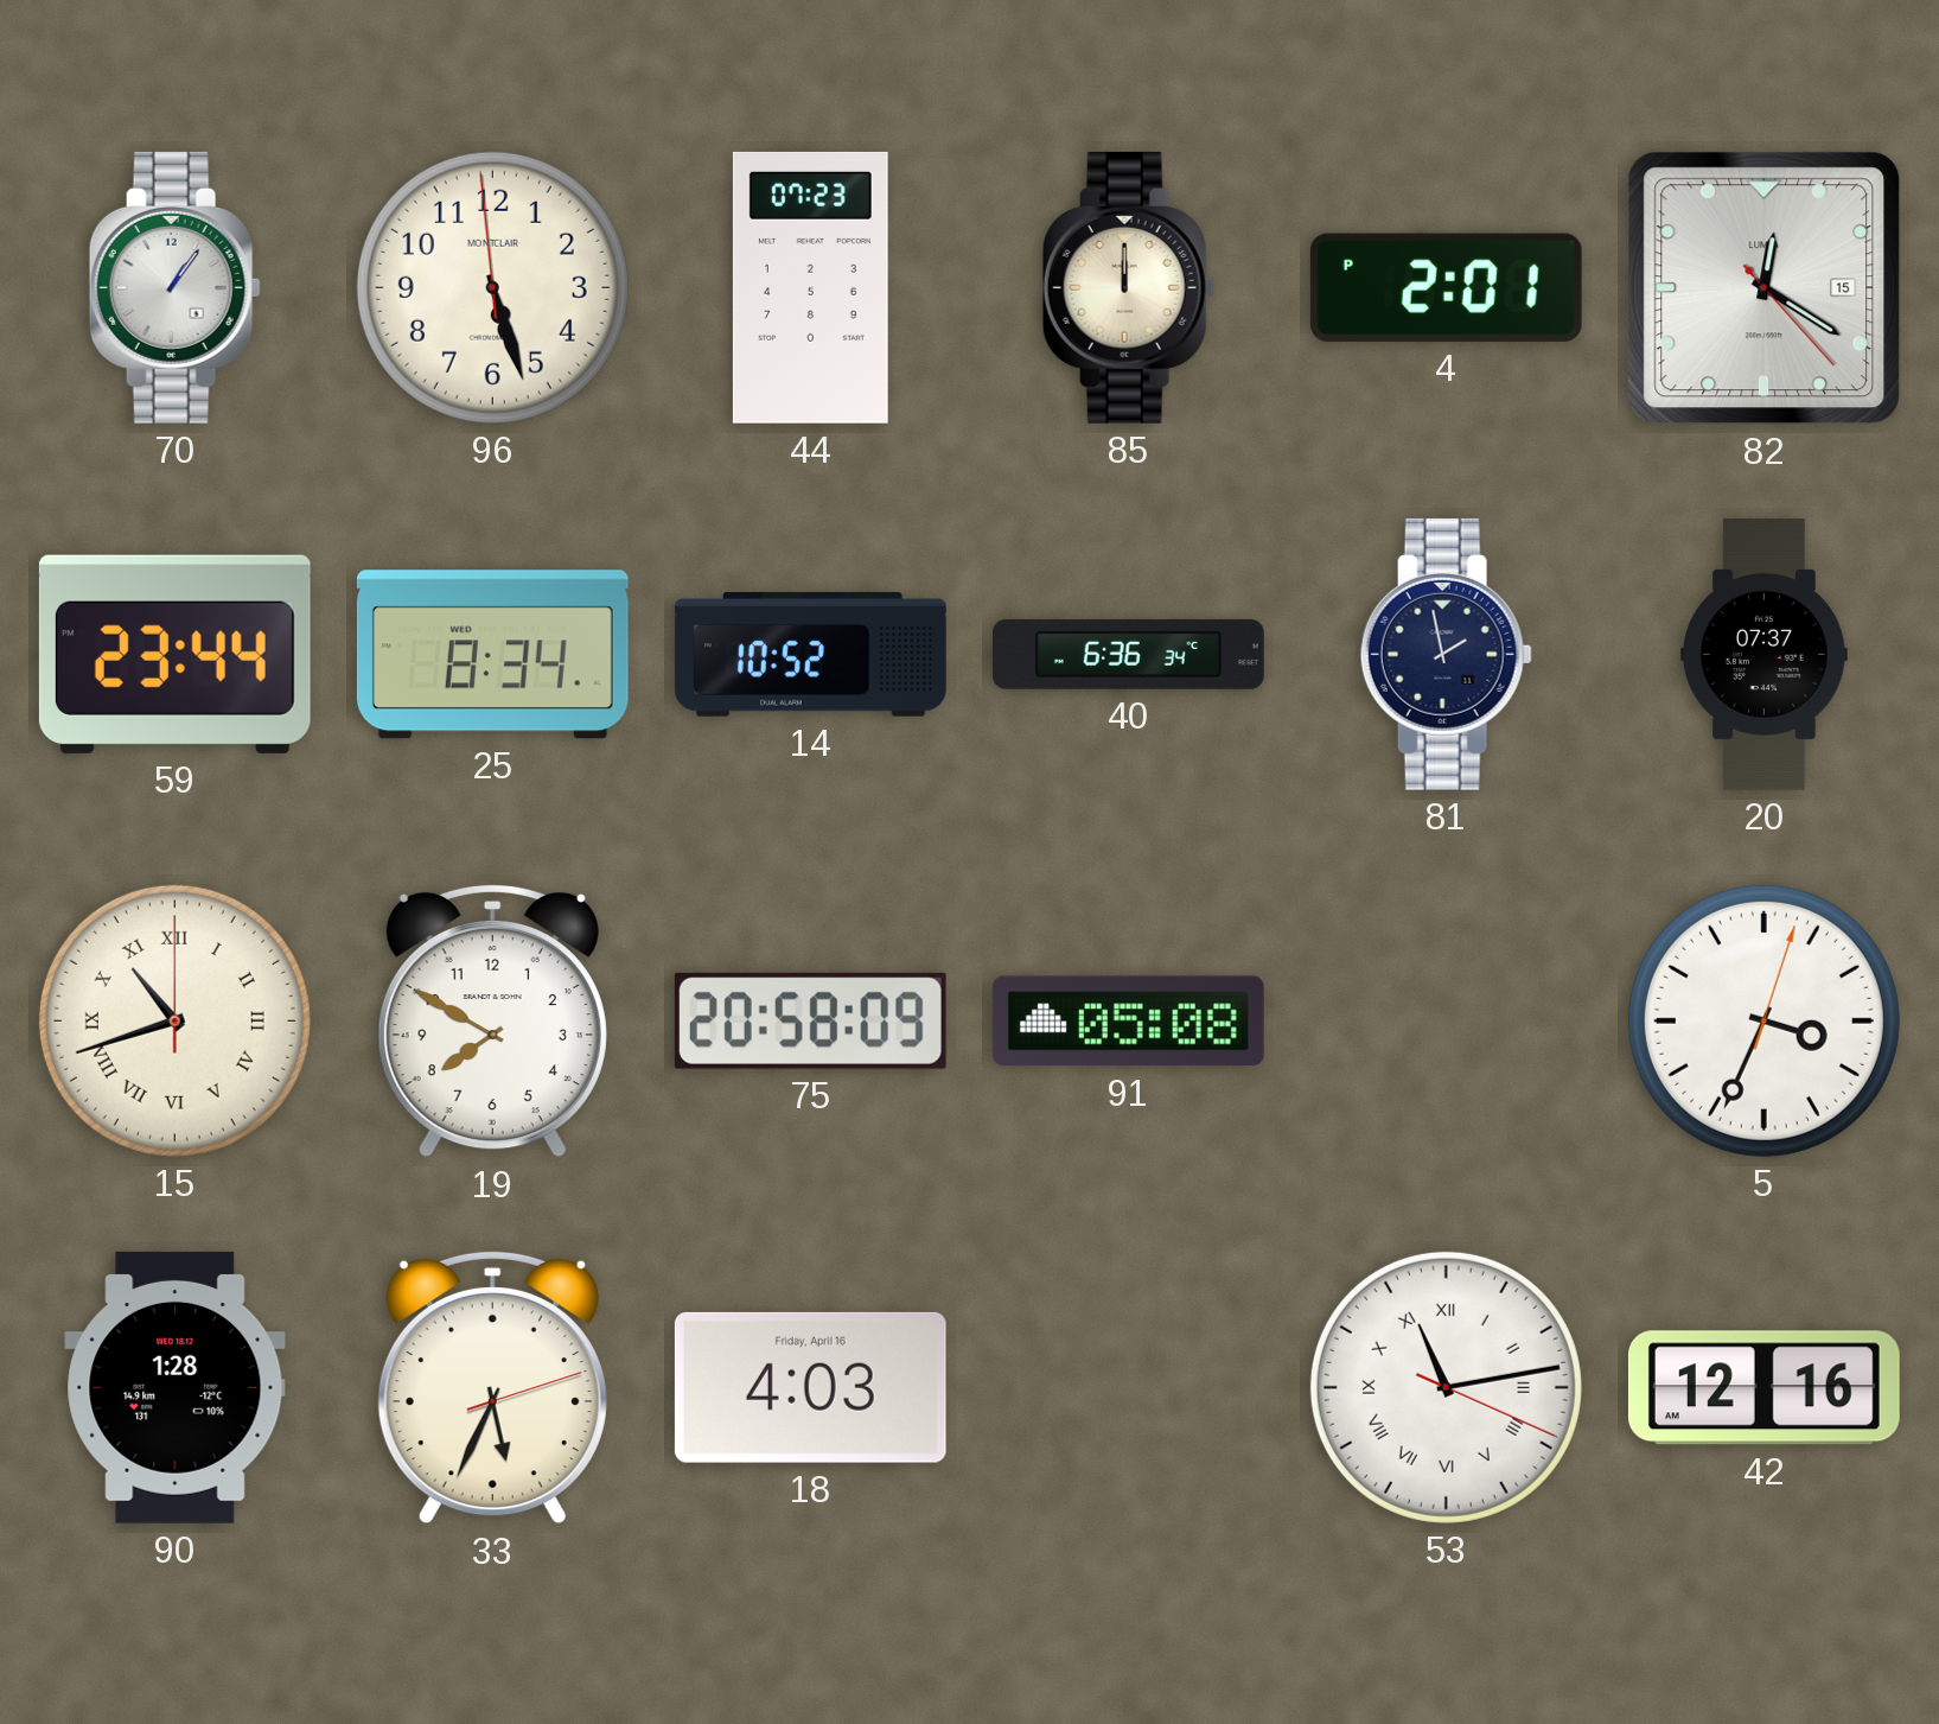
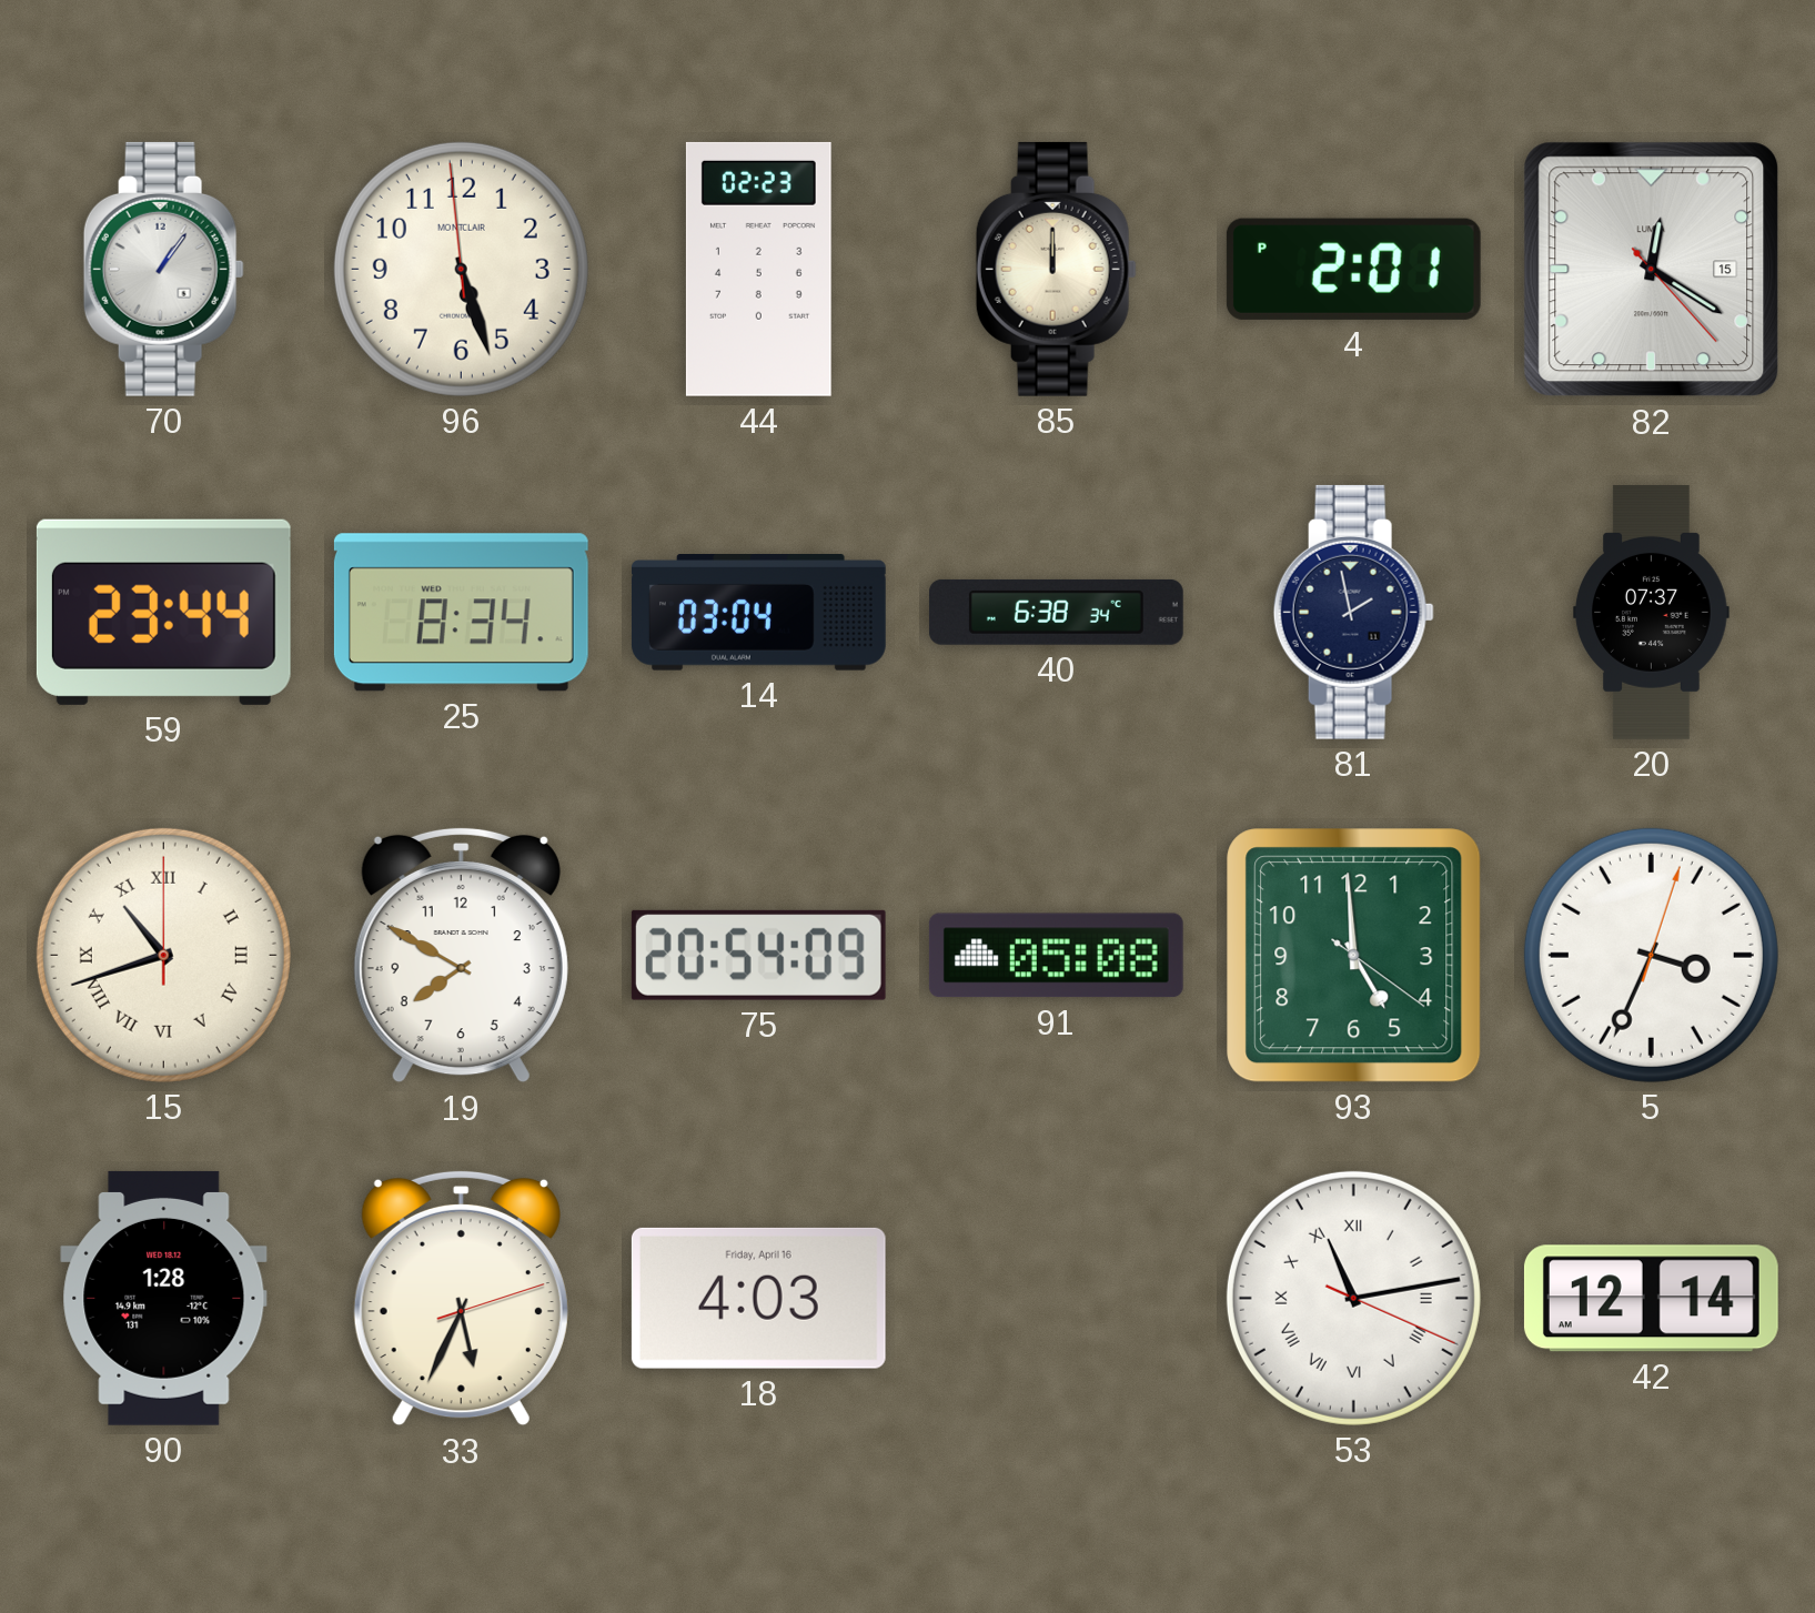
44: 07:23 -> 02:23
14: 10:52 -> 03:04
40: 6:36 -> 6:38
75: 20:58 -> 20:54
93: none -> 4:59
42: 12:16 -> 12:14
